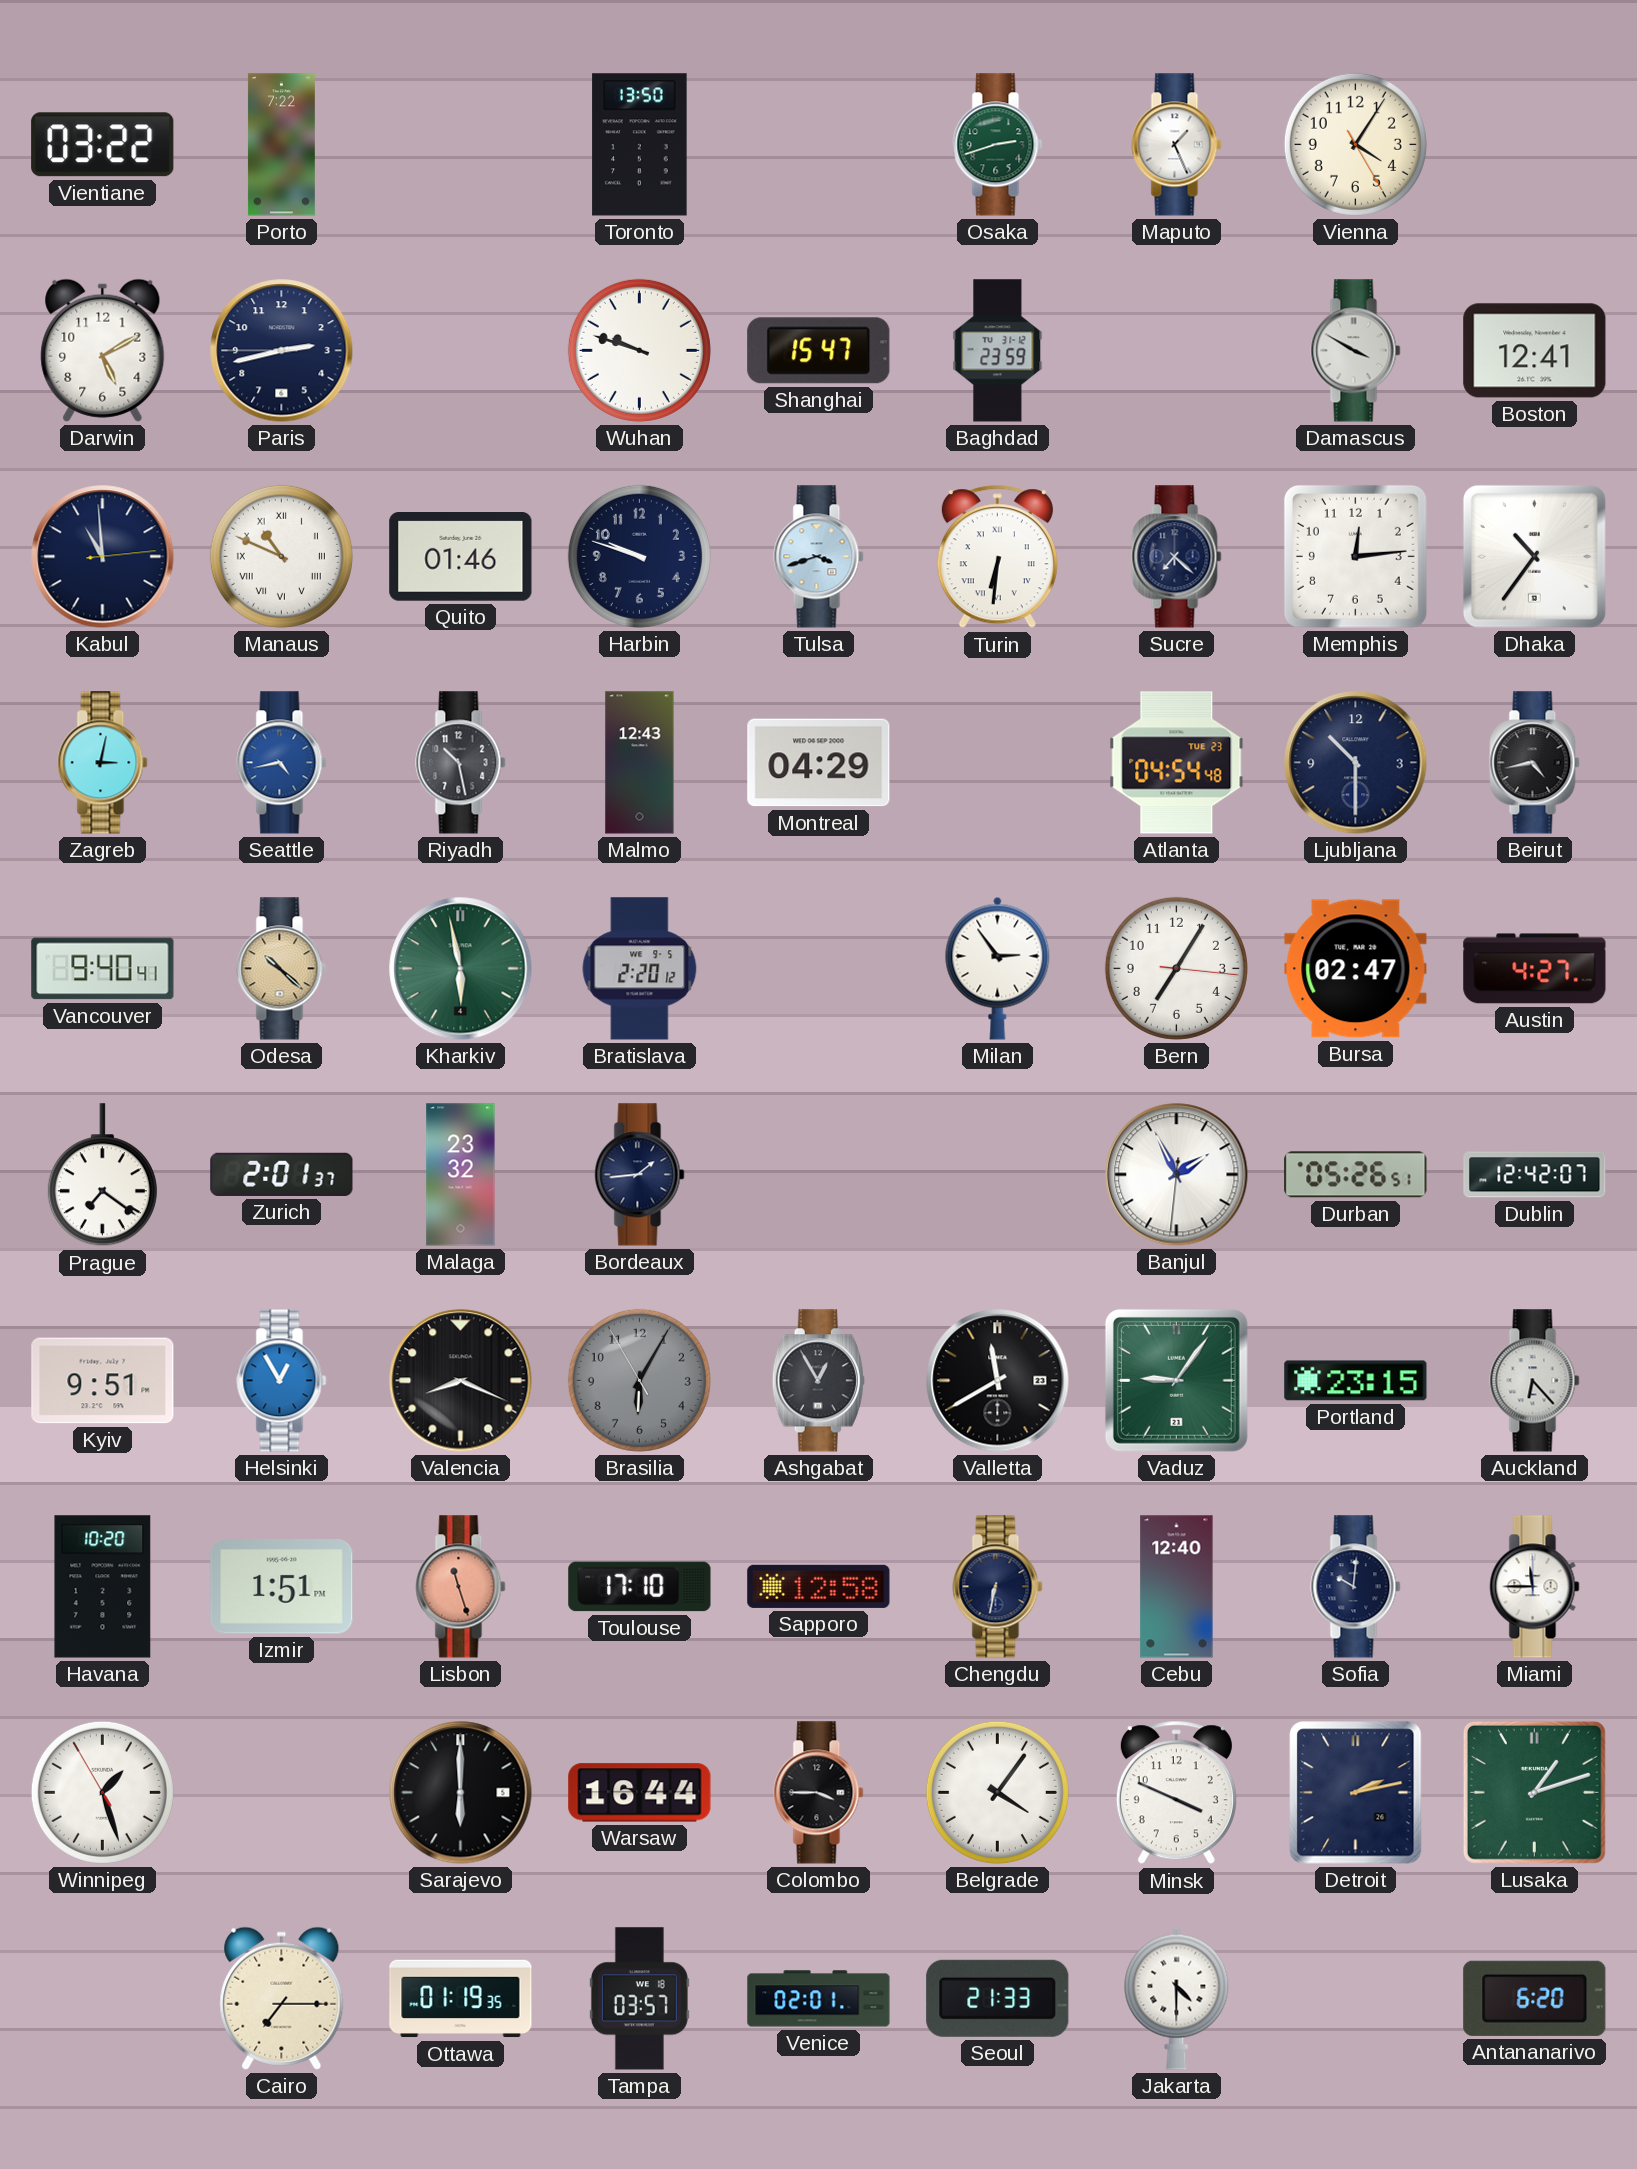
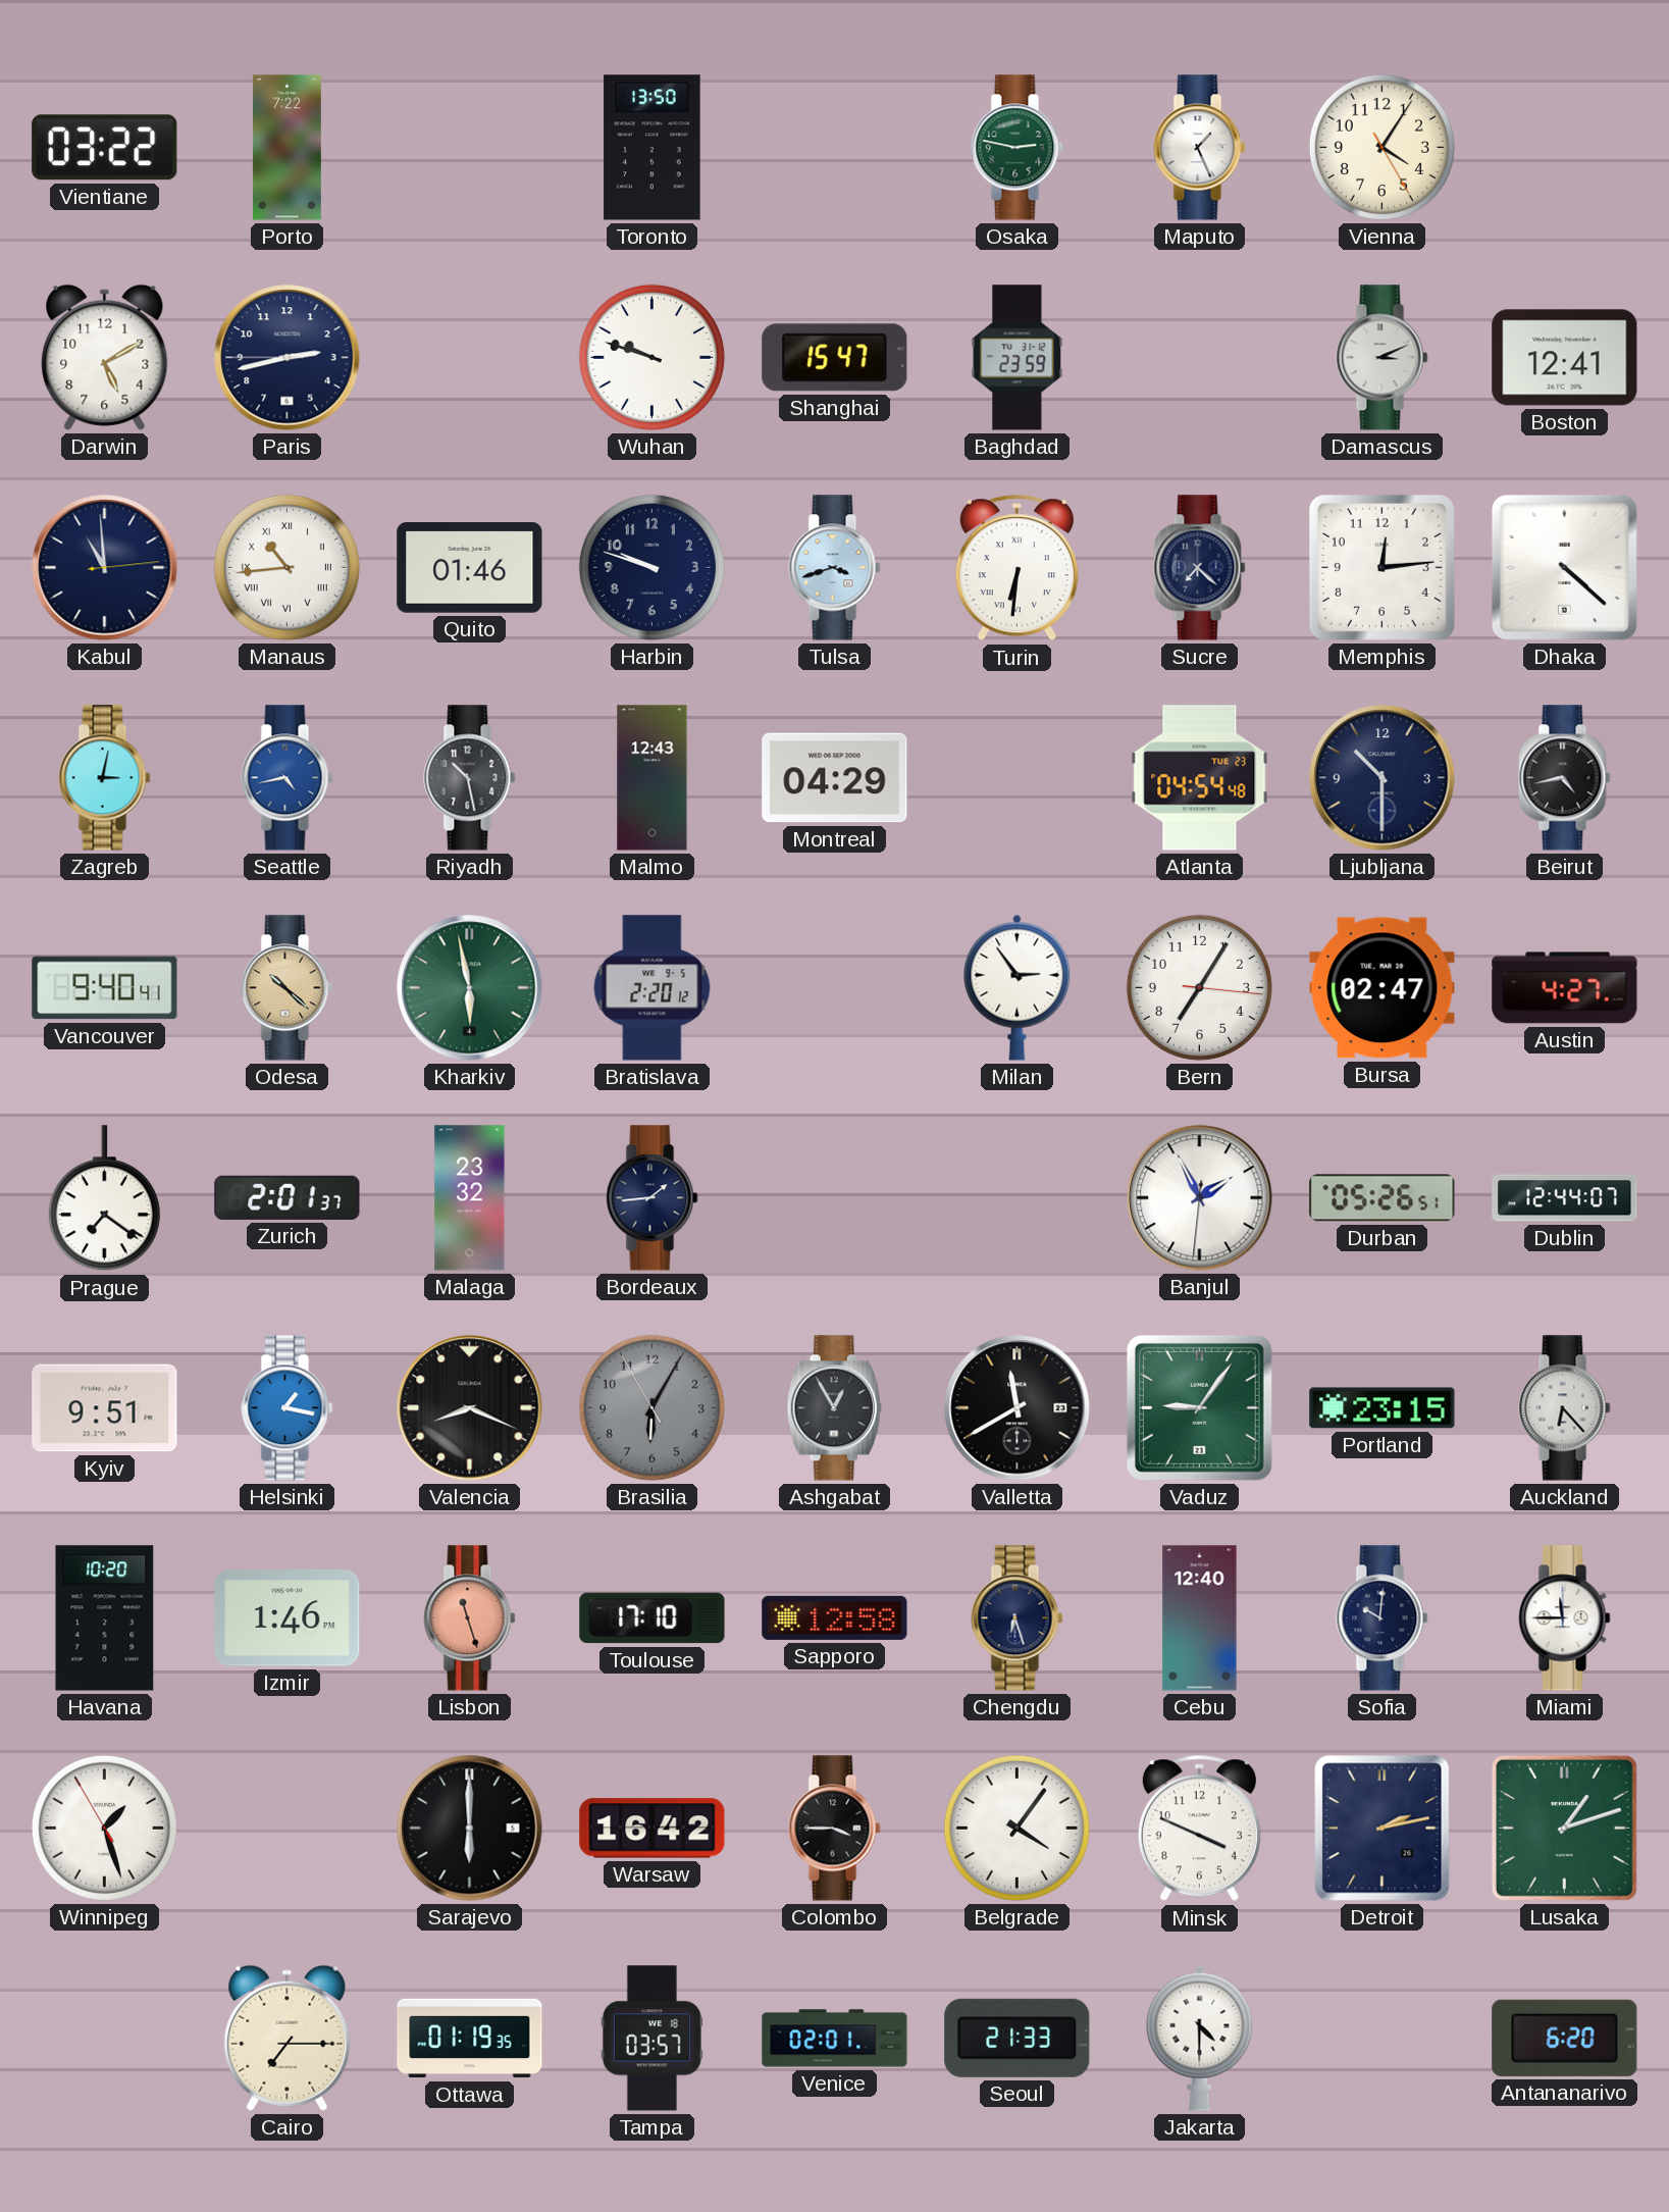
Osaka: 2:42 -> 2:47
Damascus: 3:50 -> 3:11
Manaus: 10:49 -> 10:44
Dhaka: 10:36 -> 4:22
Dublin: 12:42 -> 12:44
Helsinki: 12:55 -> 1:17
Izmir: 1:51 -> 1:46
Chengdu: 6:32 -> 6:27
Warsaw: 16:44 -> 16:42
